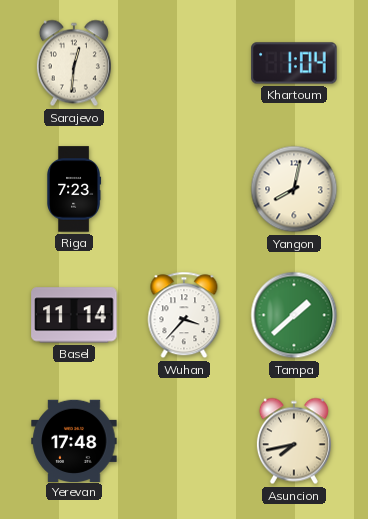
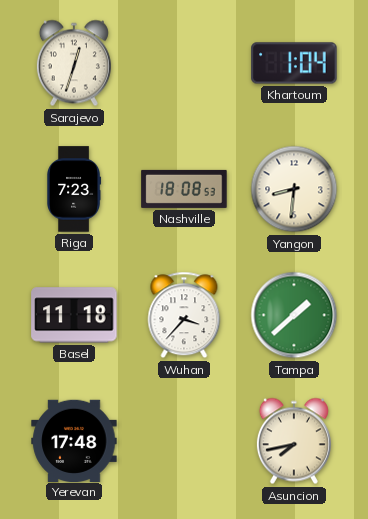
Sarajevo: 12:31 -> 12:33
Nashville: none -> 18:08
Yangon: 8:02 -> 8:31
Basel: 11:14 -> 11:18
